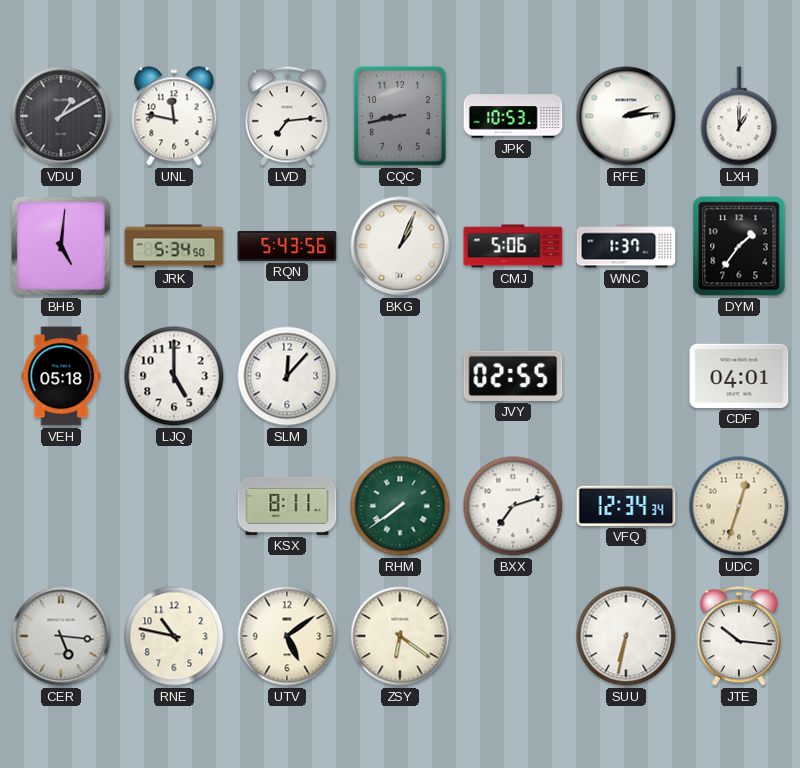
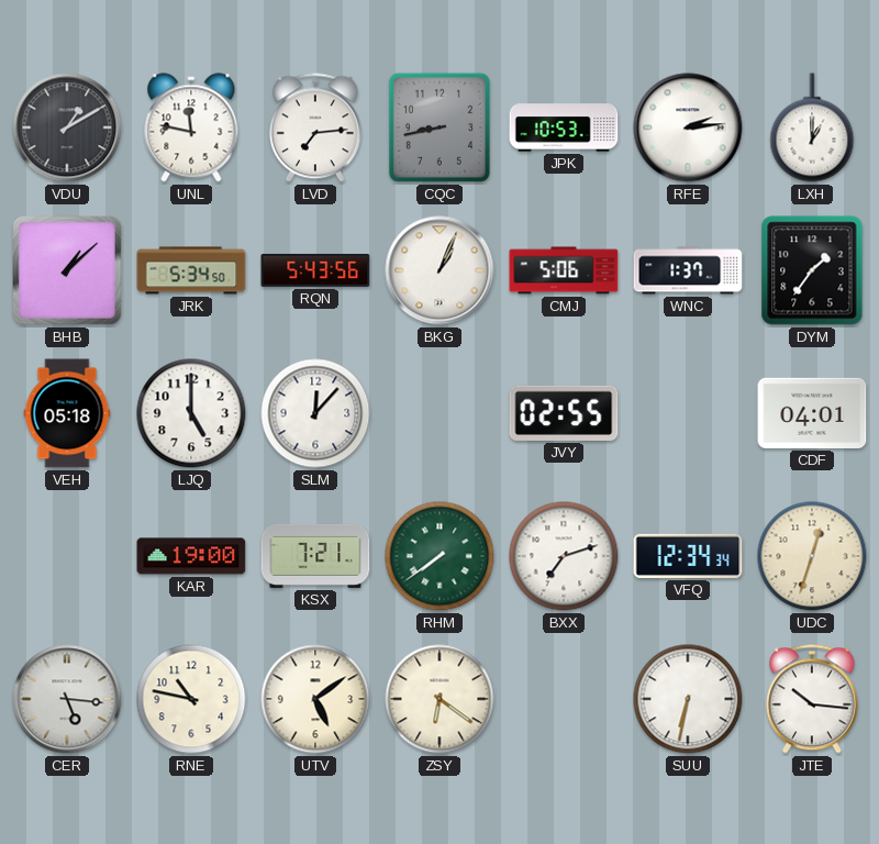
BHB: 5:01 -> 1:08
KAR: none -> 19:00
KSX: 8:11 -> 7:21
